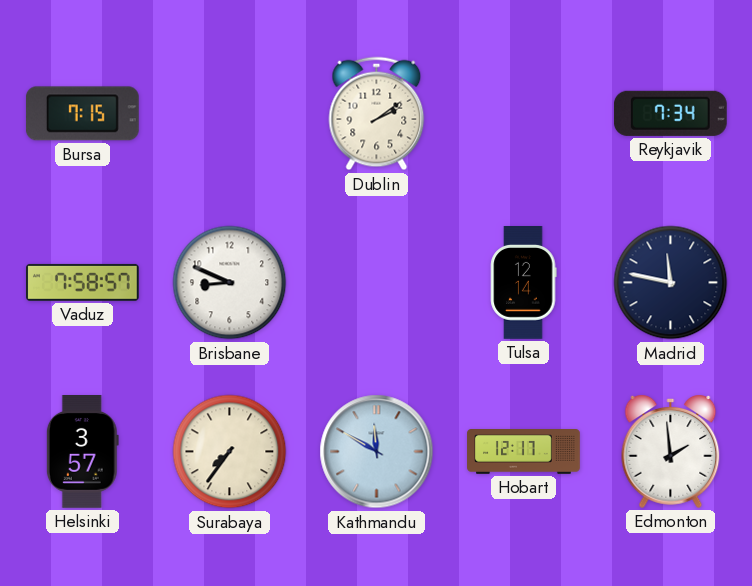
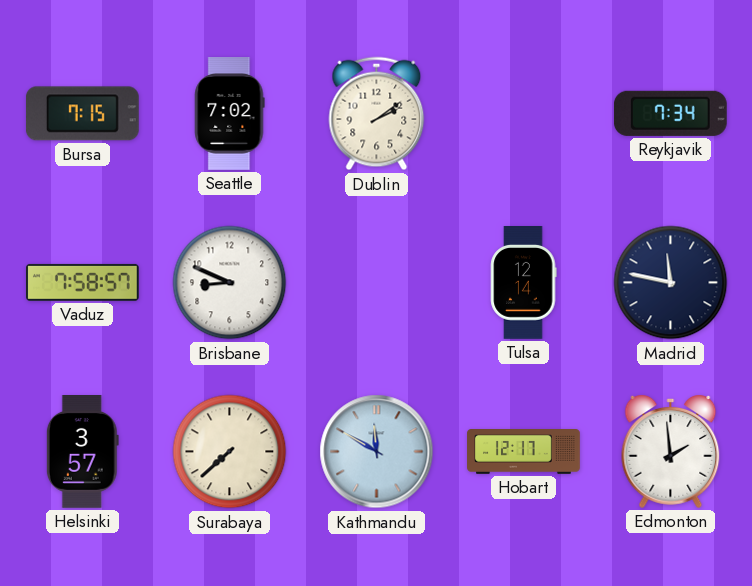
Seattle: none -> 7:02
Surabaya: 7:36 -> 7:38
